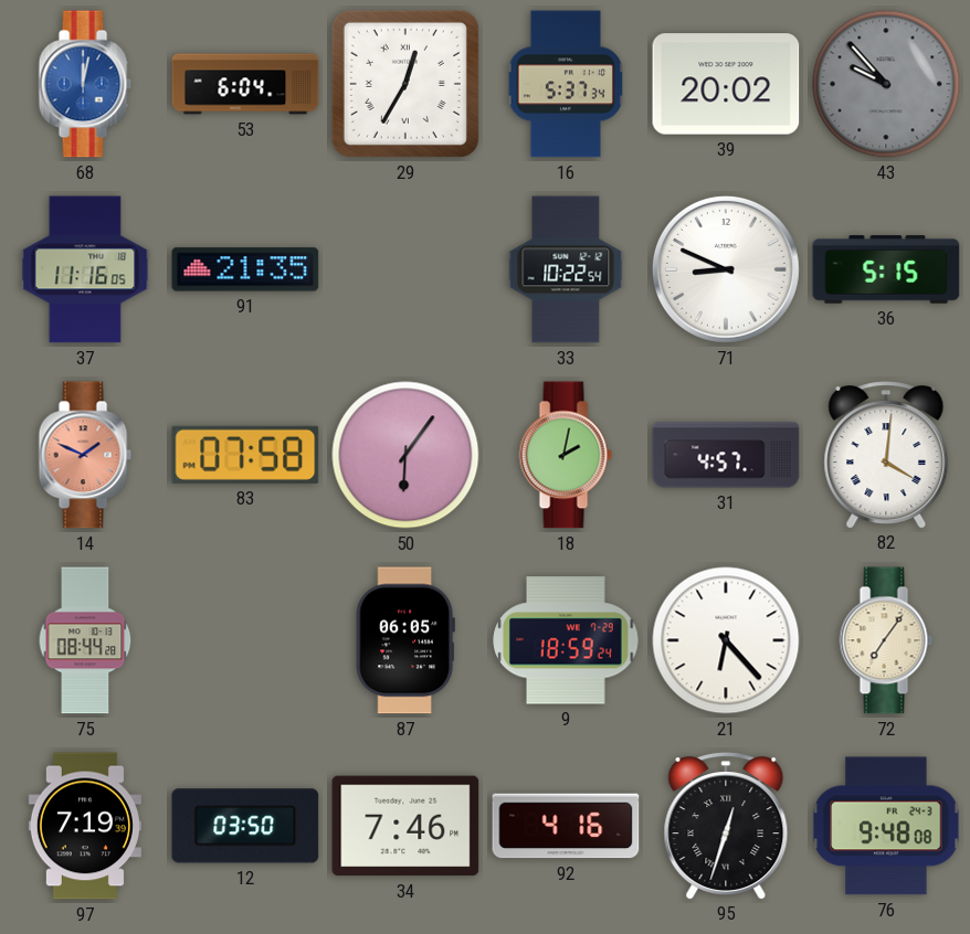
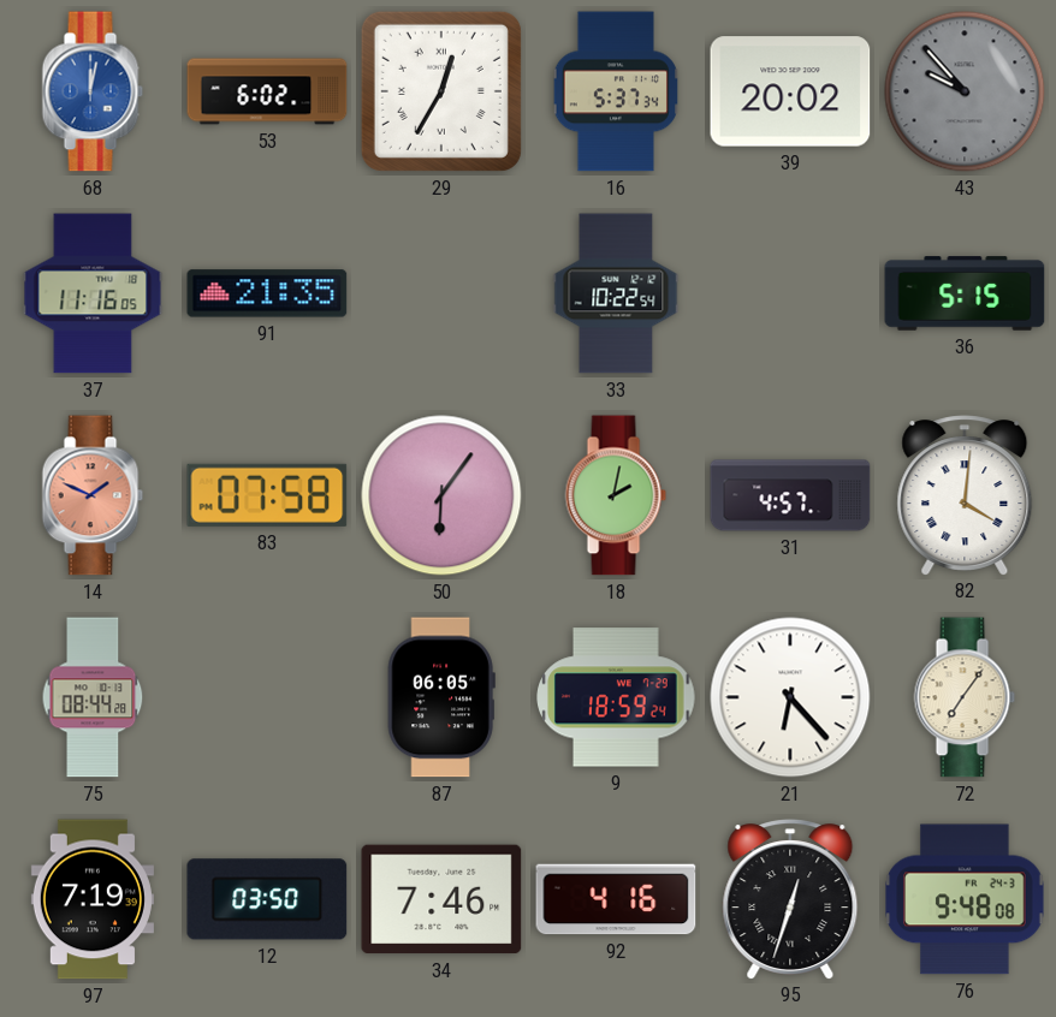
53: 6:04 -> 6:02
71: 8:49 -> none
